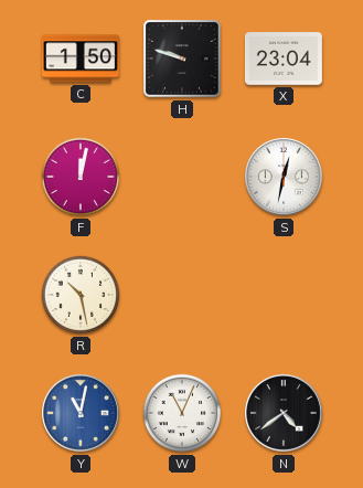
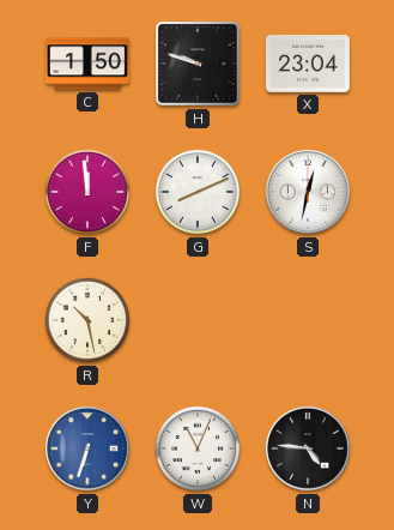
F: 12:02 -> 11:59
G: none -> 8:11
Y: 11:02 -> 6:33
N: 4:39 -> 4:46
